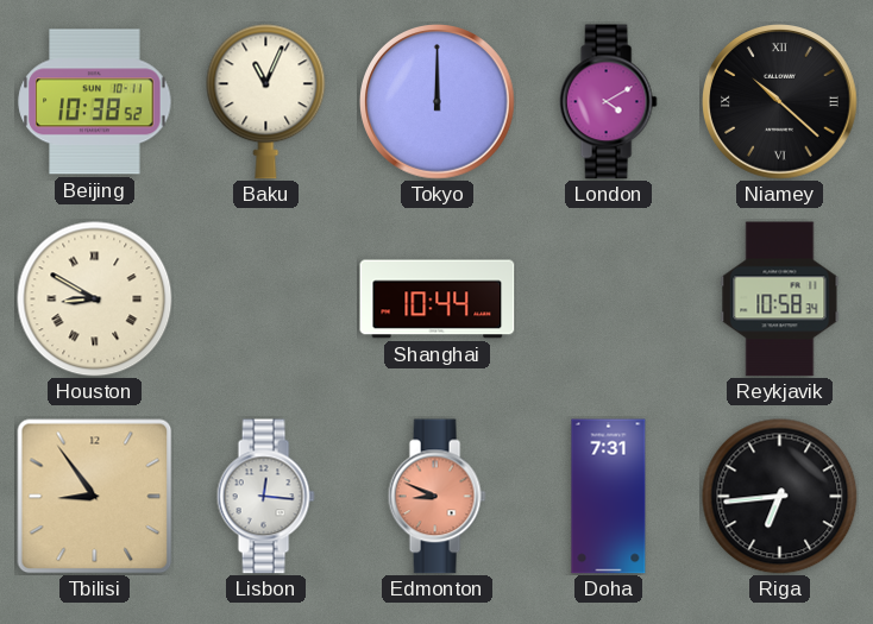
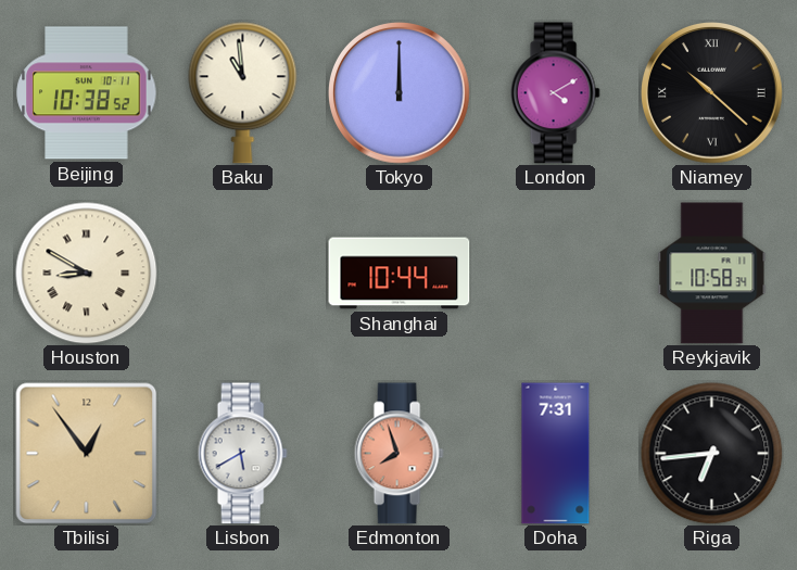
Baku: 11:04 -> 10:59
Tbilisi: 8:54 -> 12:54
Lisbon: 12:16 -> 5:40
Edmonton: 8:49 -> 7:57
